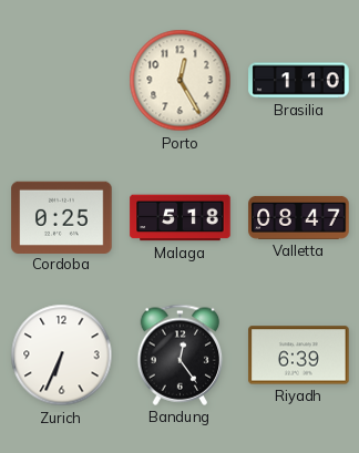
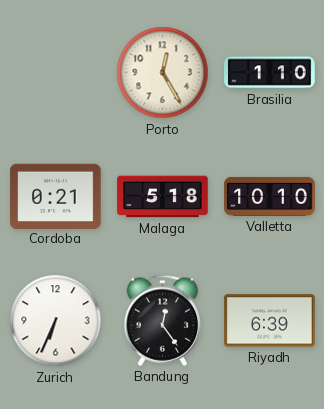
Cordoba: 0:25 -> 0:21
Valletta: 08:47 -> 10:10
